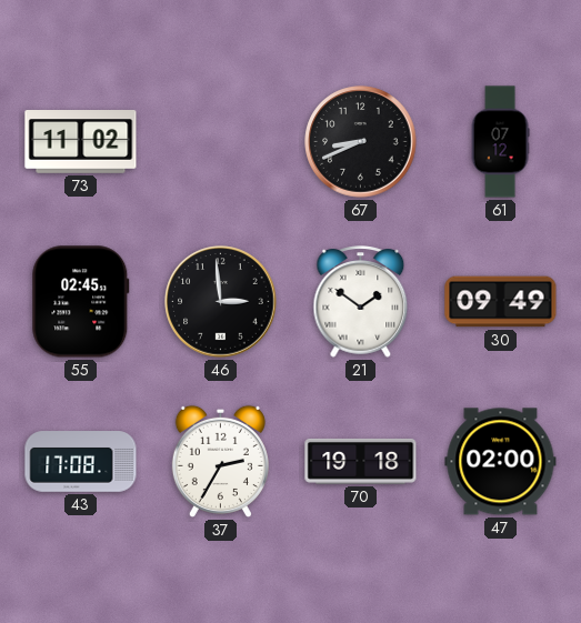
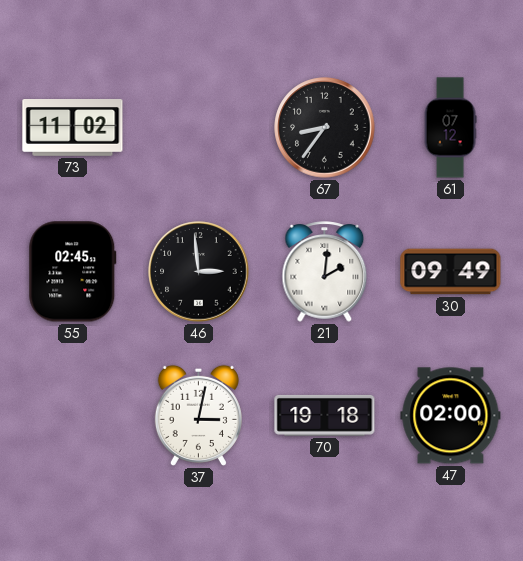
67: 8:41 -> 8:36
21: 1:51 -> 2:01
43: 17:08 -> none
37: 2:35 -> 3:02
